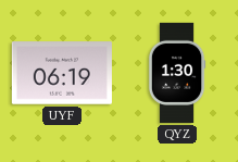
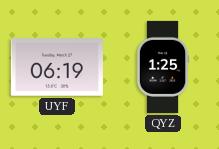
QYZ: 1:30 -> 1:25
